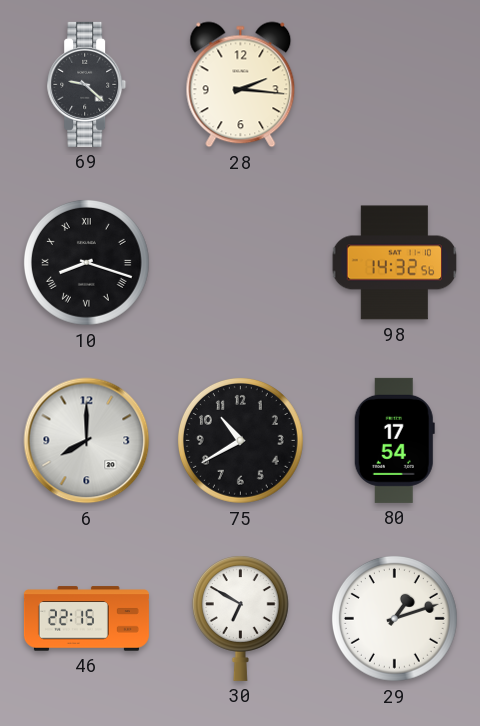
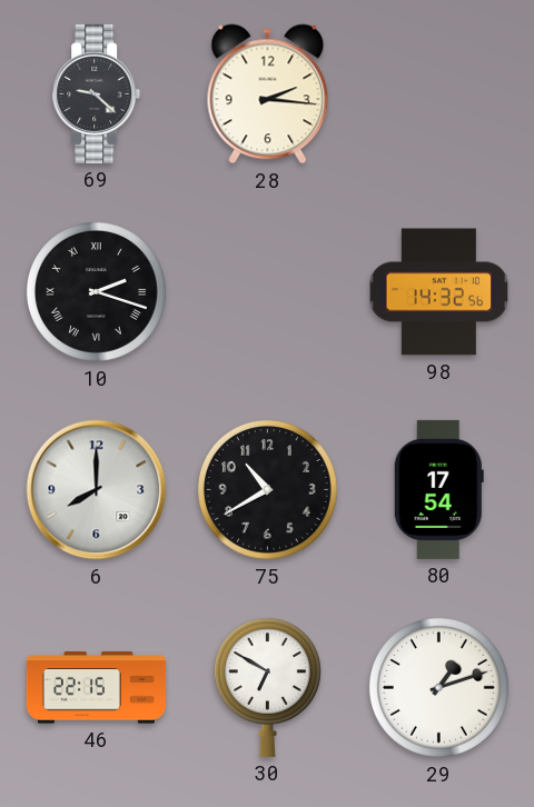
10: 8:18 -> 2:18
